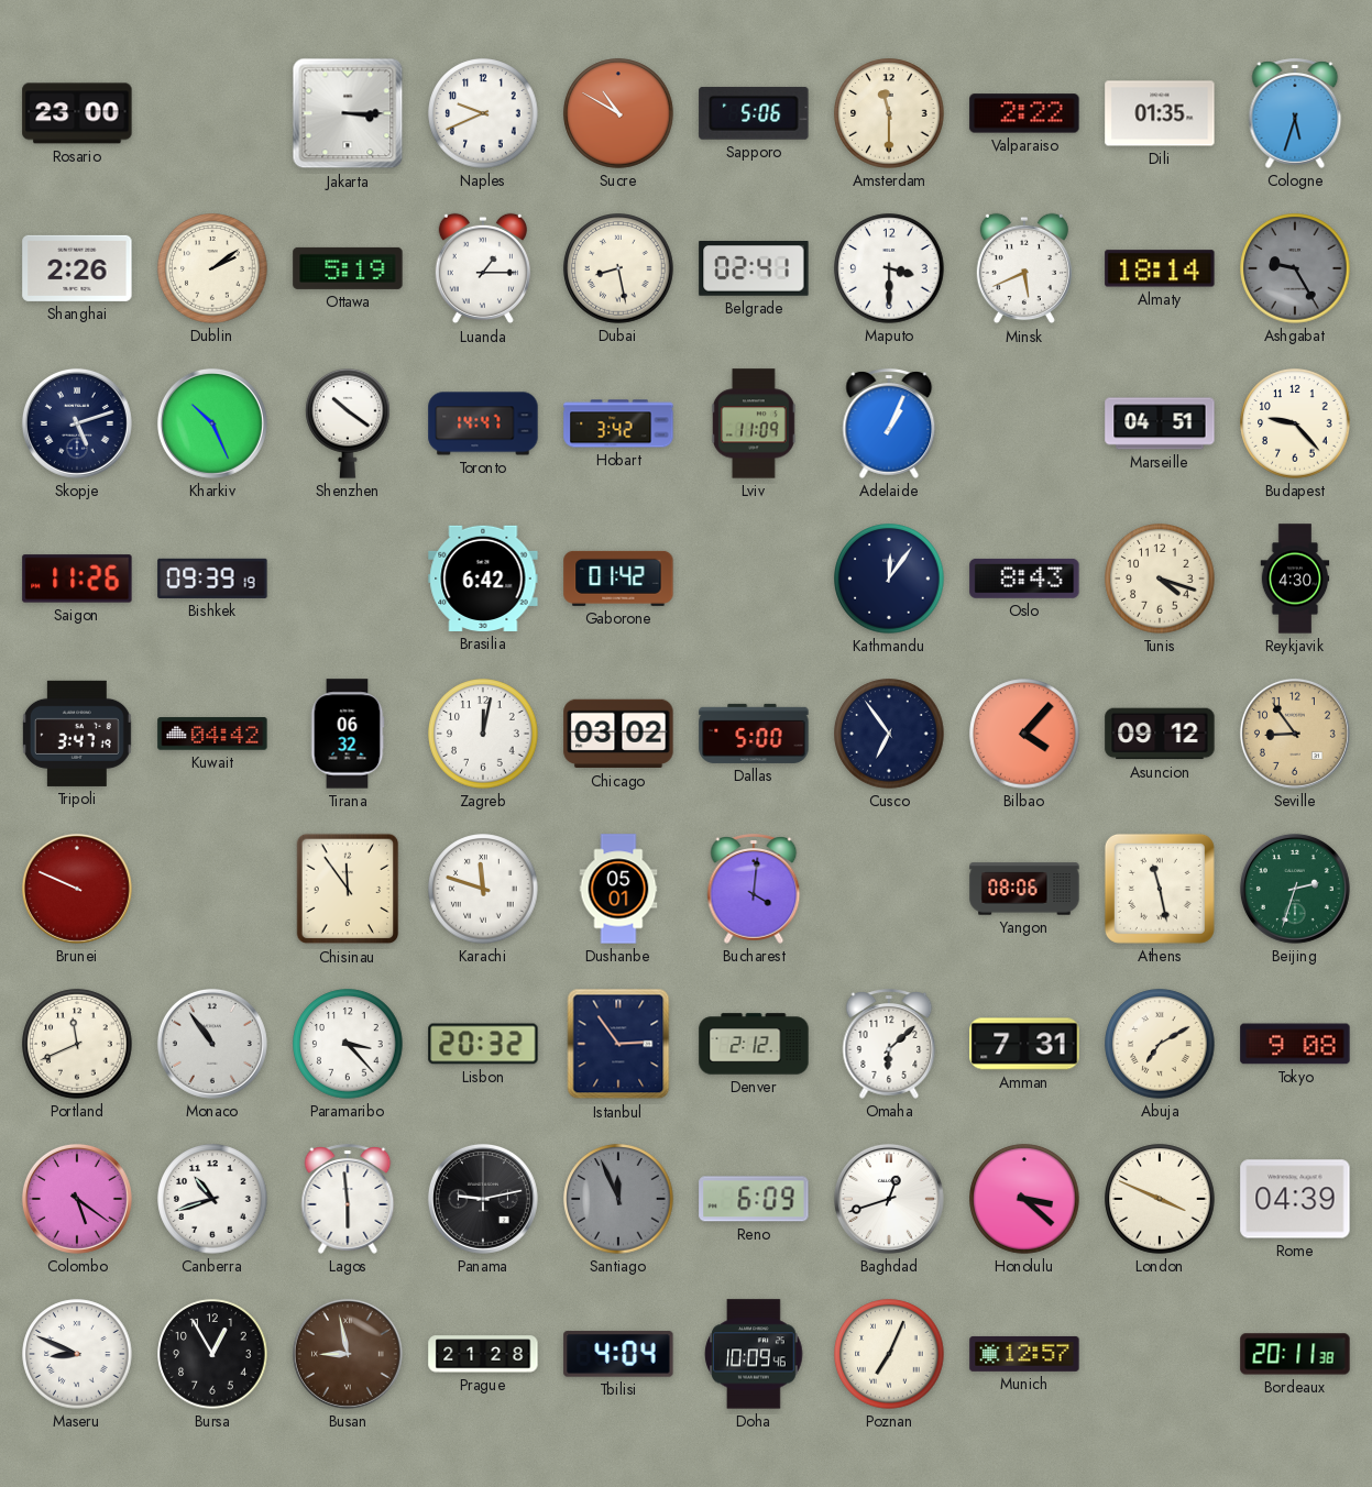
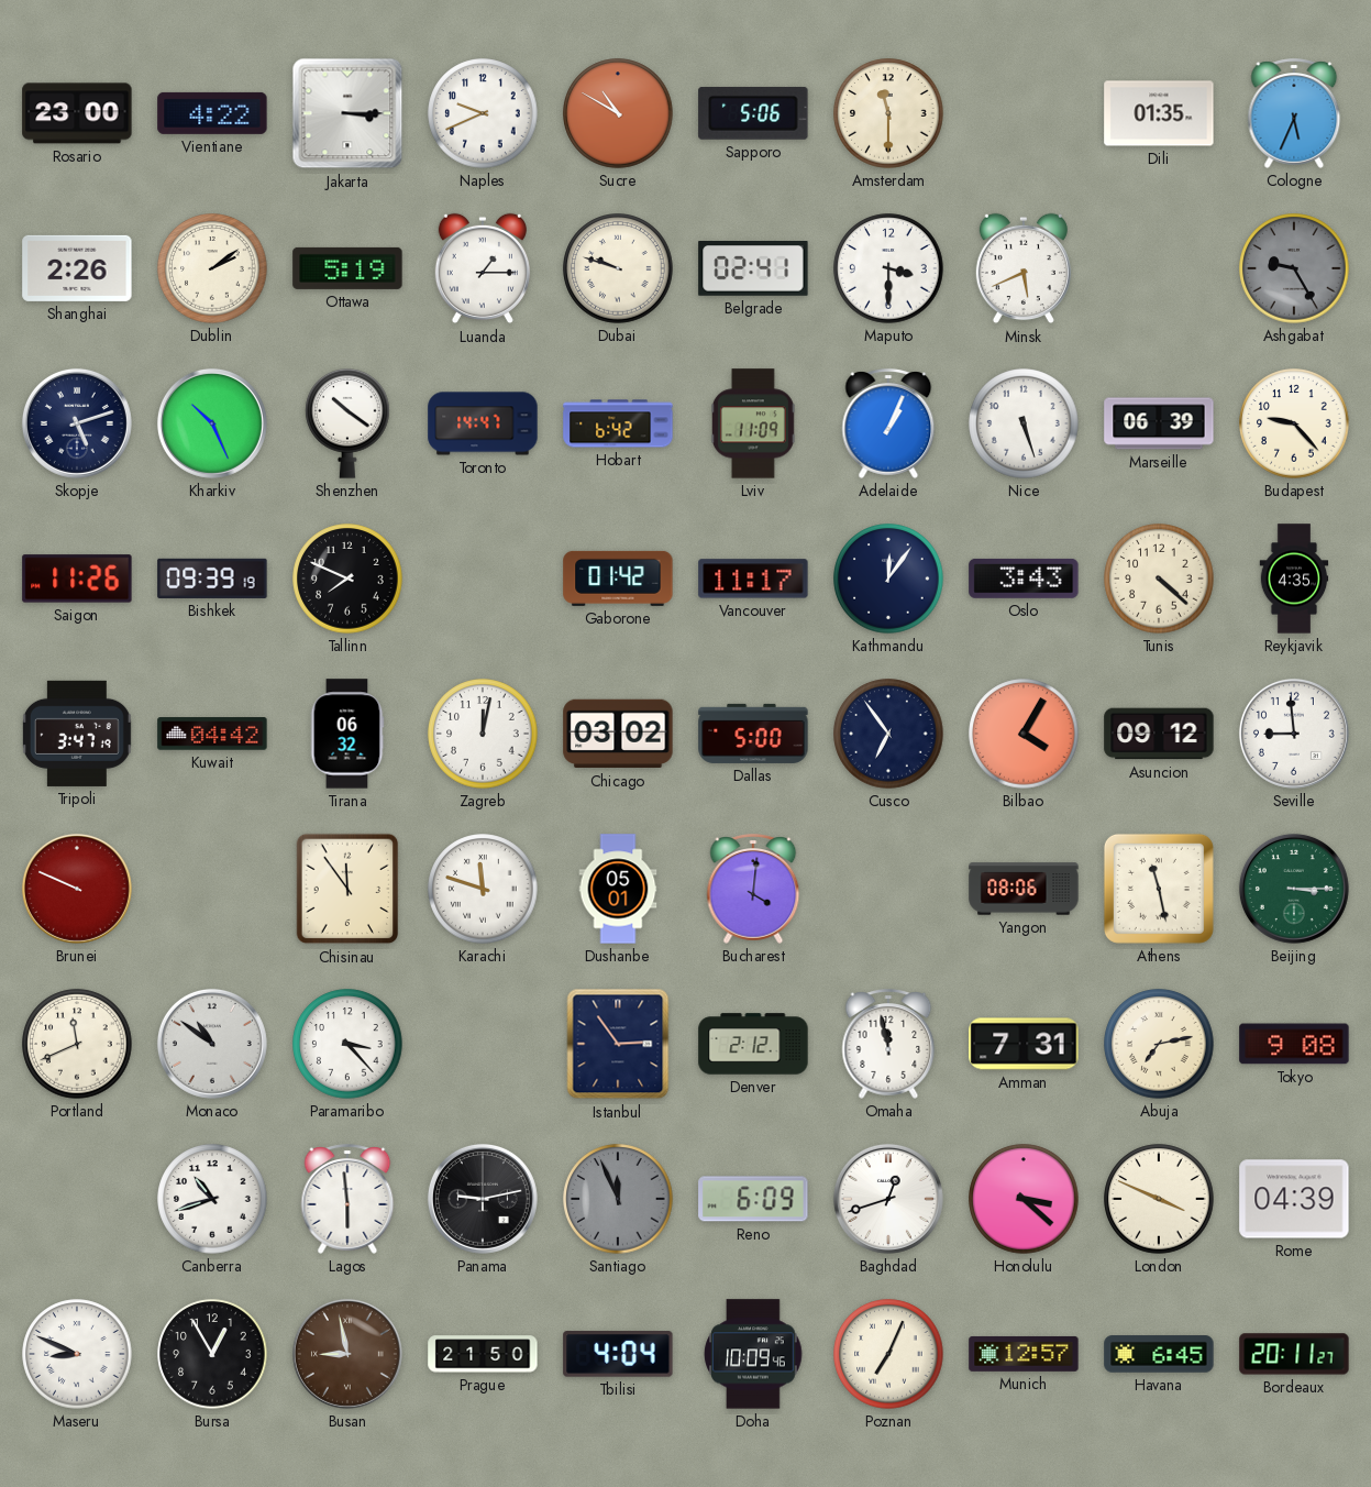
Vientiane: none -> 4:22
Valparaiso: 2:22 -> none
Cologne: 5:33 -> 5:34
Dubai: 8:28 -> 9:48
Almaty: 18:14 -> none
Hobart: 3:42 -> 6:42
Nice: none -> 5:27
Marseille: 04:51 -> 06:39
Tallinn: none -> 7:49
Brasilia: 6:42 -> none
Vancouver: none -> 11:17
Oslo: 8:43 -> 3:43
Tunis: 4:18 -> 4:22
Reykjavik: 4:30 -> 4:35
Bilbao: 4:07 -> 4:05
Seville: 8:54 -> 8:59
Seville dial: champagne -> white
Beijing: 2:33 -> 3:15
Monaco: 10:54 -> 10:51
Lisbon: 20:32 -> none
Omaha: 6:08 -> 11:58
Abuja: 7:10 -> 7:13
Colombo: 5:21 -> none
Prague: 21:28 -> 21:50
Havana: none -> 6:45
Bordeaux: 20:11:38 -> 20:11:27
